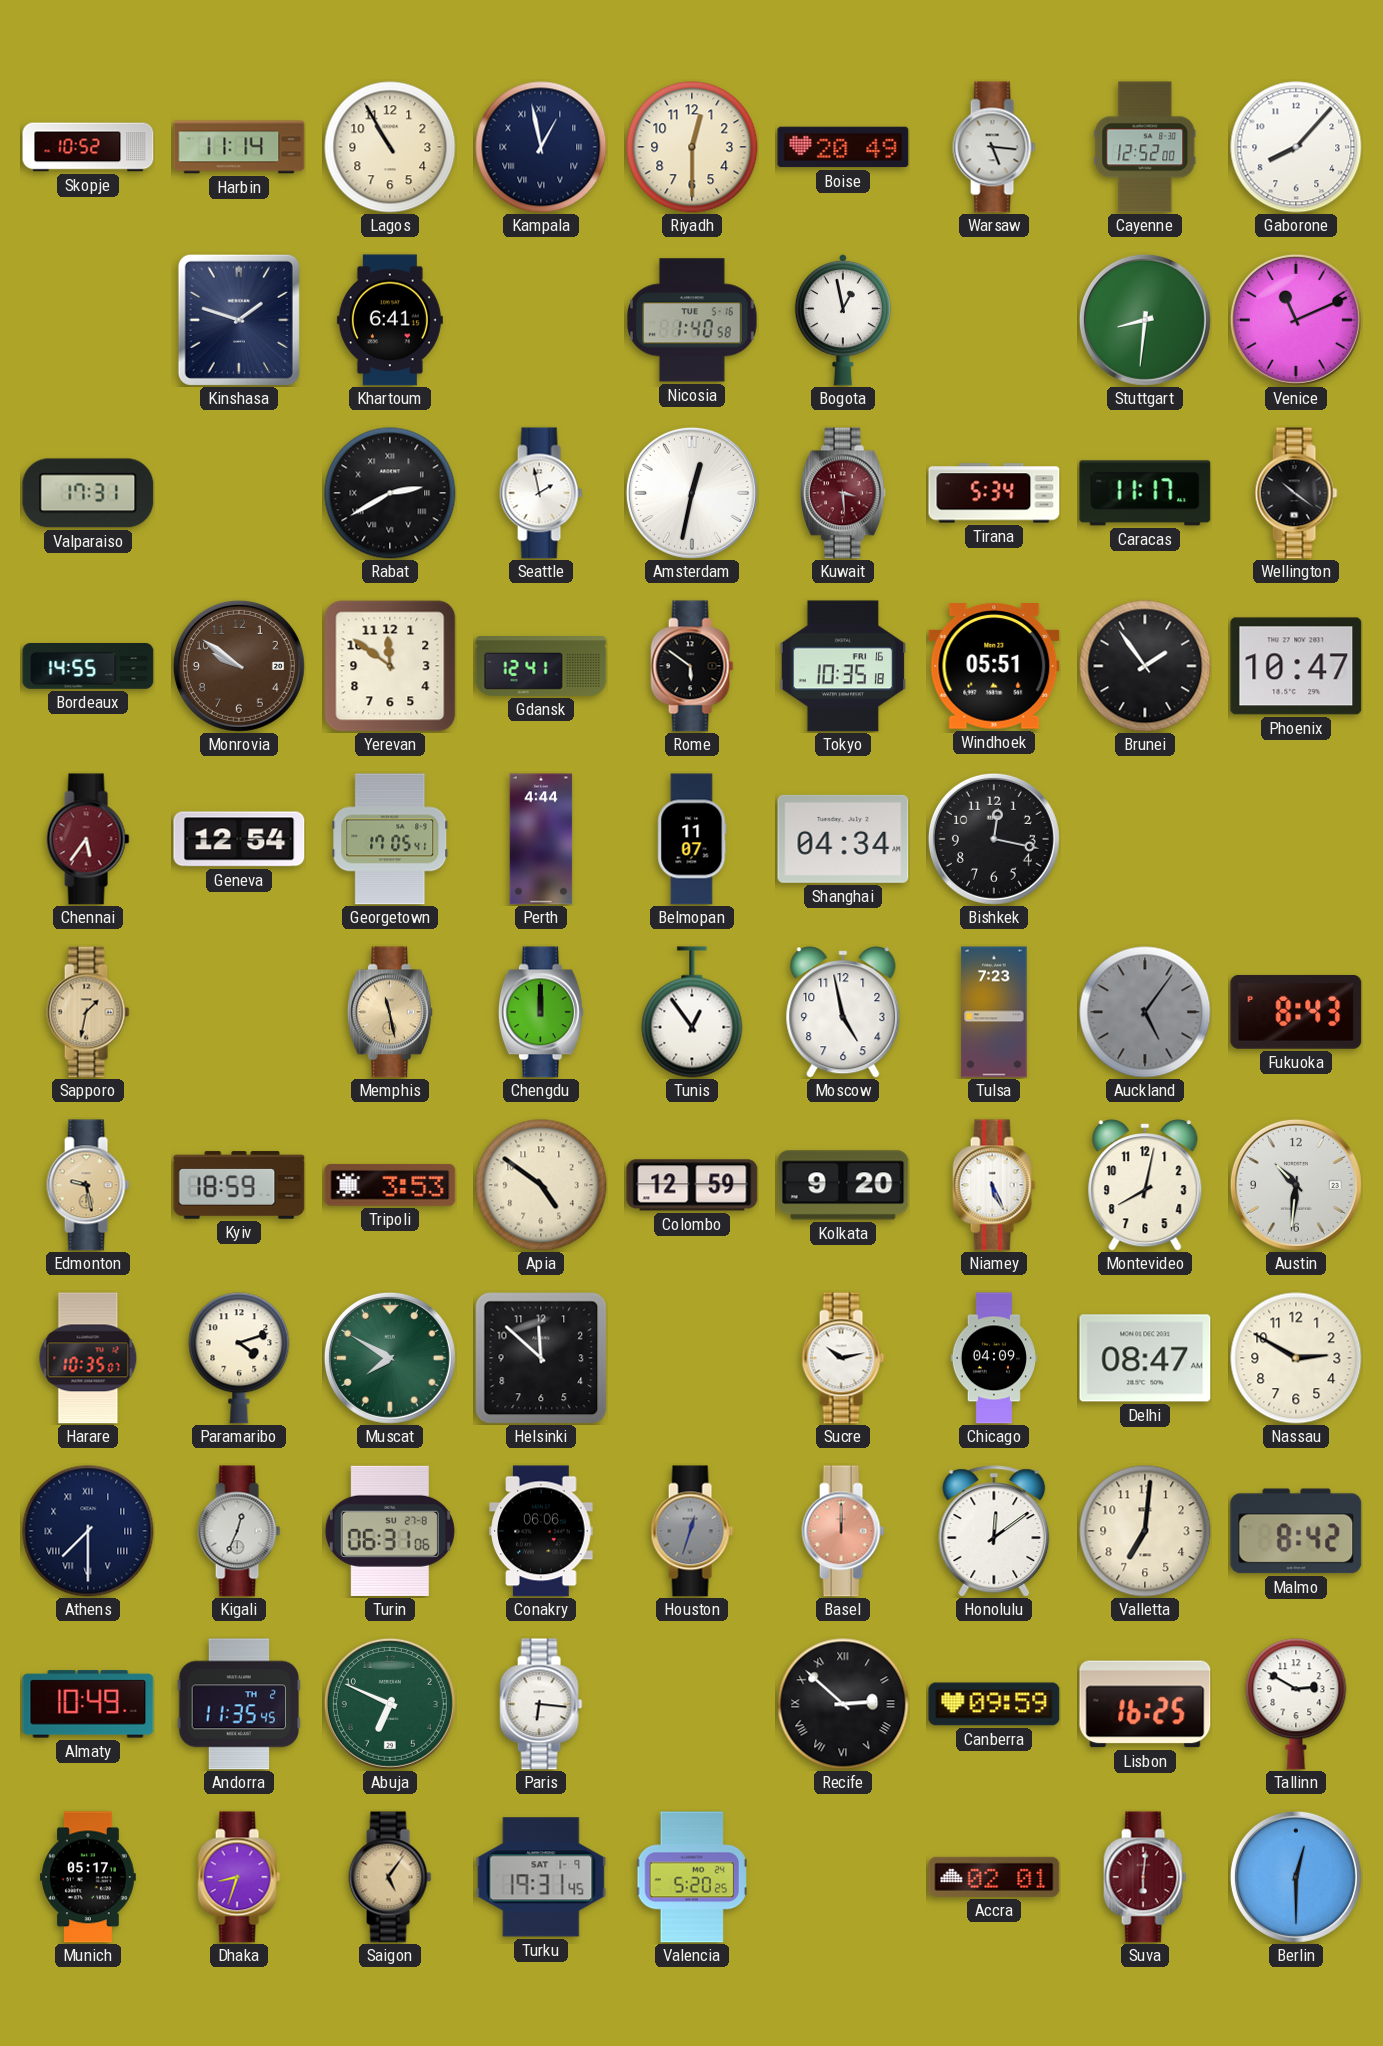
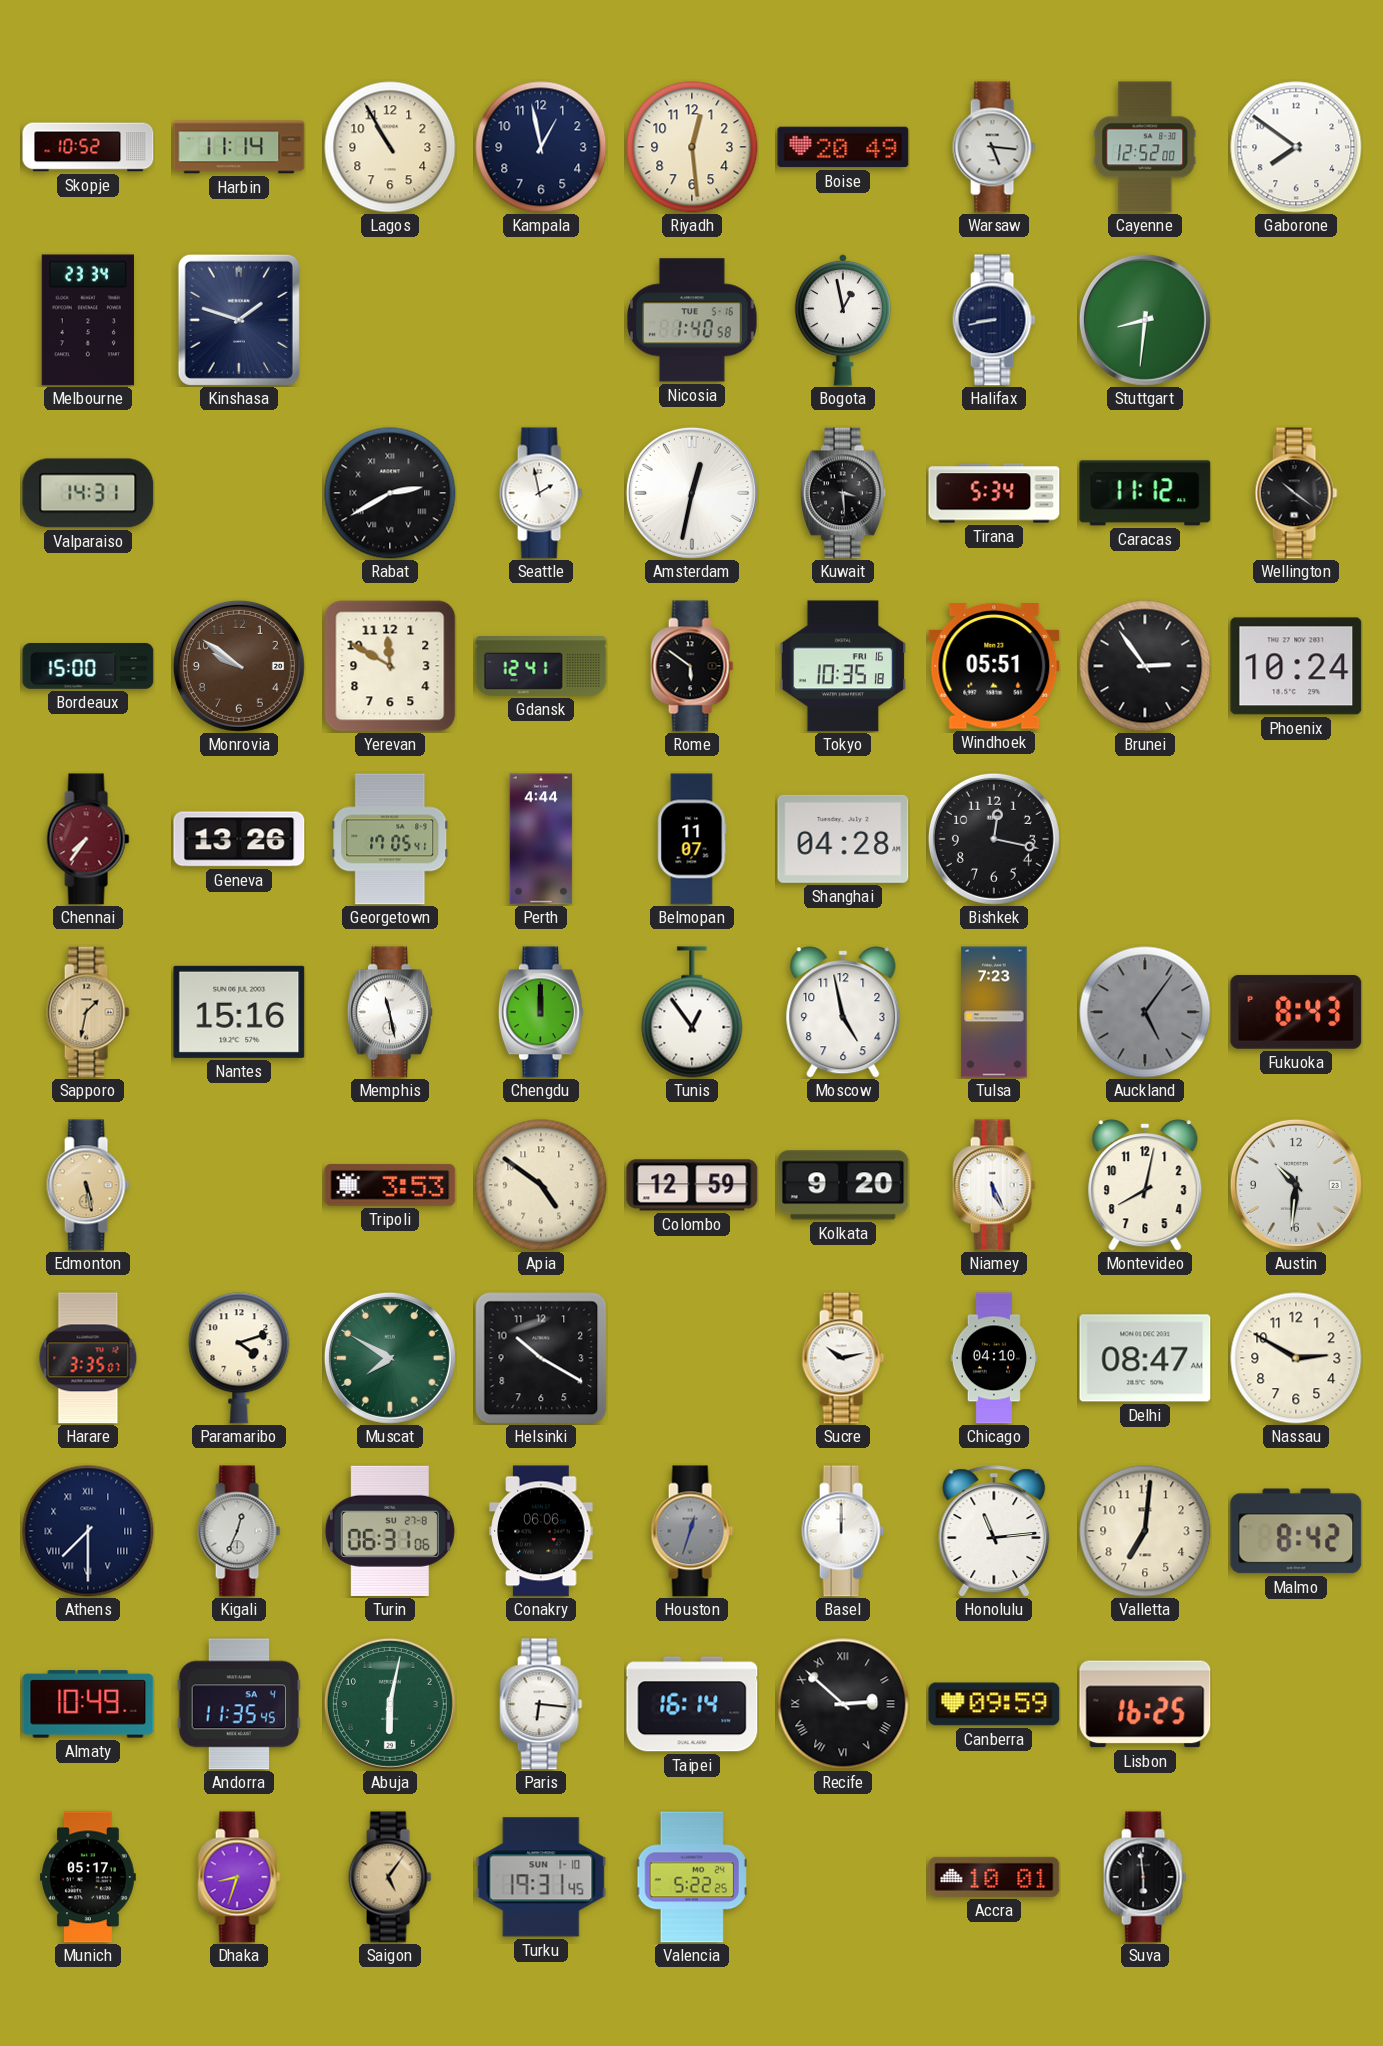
Kampala numerals: Roman -> Arabic
Riyadh: 12:30 -> 12:29
Gaborone: 8:07 -> 7:51
Melbourne: none -> 23:34
Khartoum: 6:41 -> none
Halifax: none -> 8:43
Venice: 11:11 -> none
Valparaiso: 17:31 -> 14:31
Kuwait dial: burgundy -> black
Caracas: 11:17 -> 11:12
Bordeaux: 14:55 -> 15:00
Yerevan: 11:51 -> 11:50
Brunei: 1:54 -> 2:54
Phoenix: 10:47 -> 10:24
Chennai: 5:36 -> 7:36
Geneva: 12:54 -> 13:26
Shanghai: 04:34 -> 04:28
Nantes: none -> 15:16
Memphis dial: champagne -> white
Edmonton: 9:28 -> 5:28
Kyiv: 18:59 -> none
Harare: 10:35 -> 3:35
Helsinki: 11:52 -> 10:20
Chicago: 04:09 -> 04:10
Basel dial: salmon -> white
Honolulu: 12:09 -> 11:14
Andorra date: TH 2 -> SA 4
Abuja: 6:49 -> 6:02
Taipei: none -> 16:14
Tallinn: 2:50 -> none
Turku date: SAT 1-9 -> SUN 1-10
Valencia: 5:20 -> 5:22
Accra: 02:01 -> 10:01
Suva: 6:01 -> 5:59
Suva dial: burgundy -> black
Berlin: 12:30 -> none
